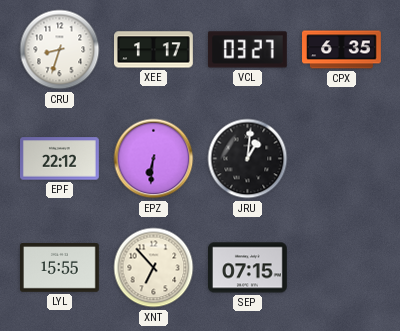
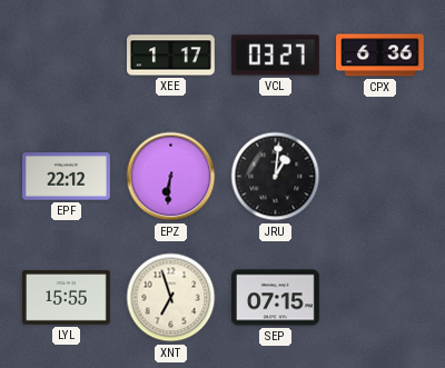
CRU: 8:33 -> none
CPX: 6:35 -> 6:36
XNT: 6:53 -> 6:57
